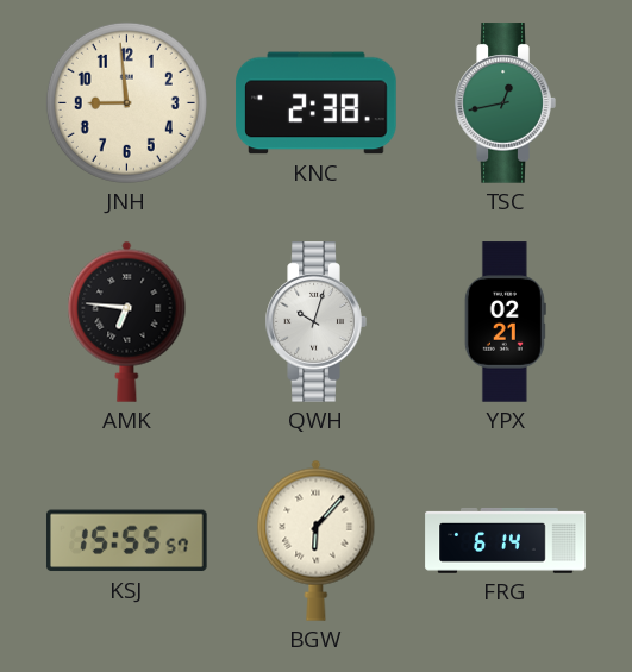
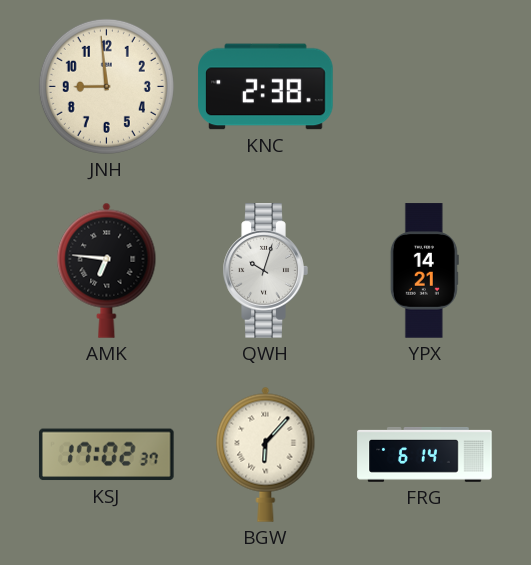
TSC: 12:43 -> none
YPX: 02:21 -> 14:21
KSJ: 15:55 -> 17:02
